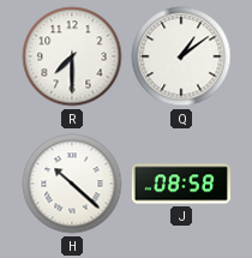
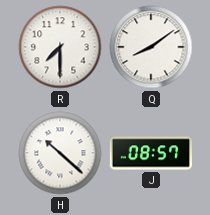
Q: 1:09 -> 8:09
J: 08:58 -> 08:57
